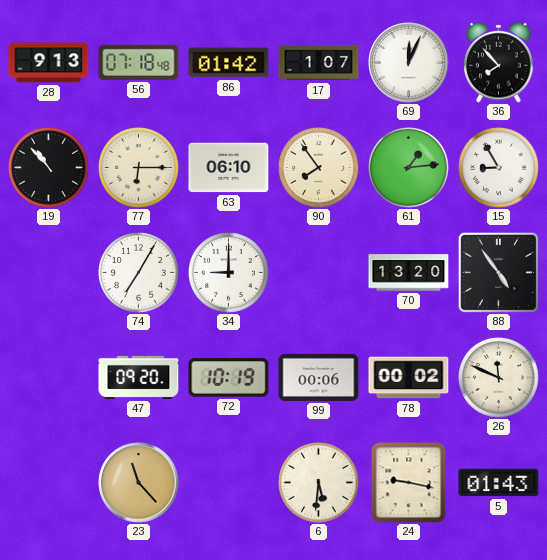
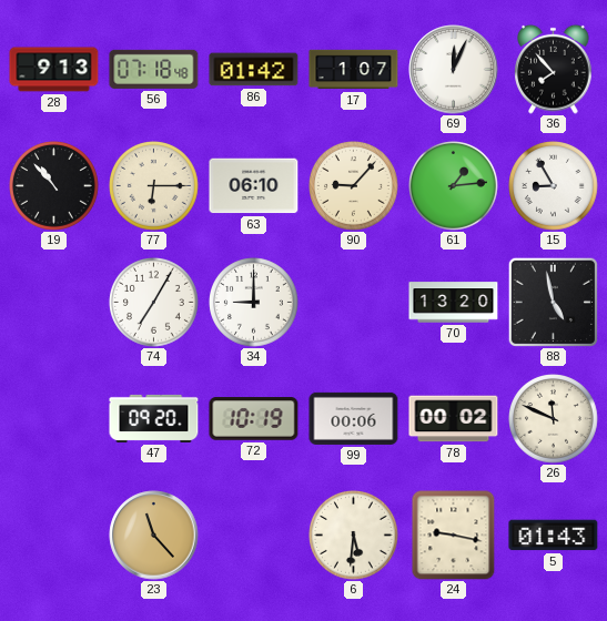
90: 7:54 -> 9:07
88: 4:54 -> 4:58
